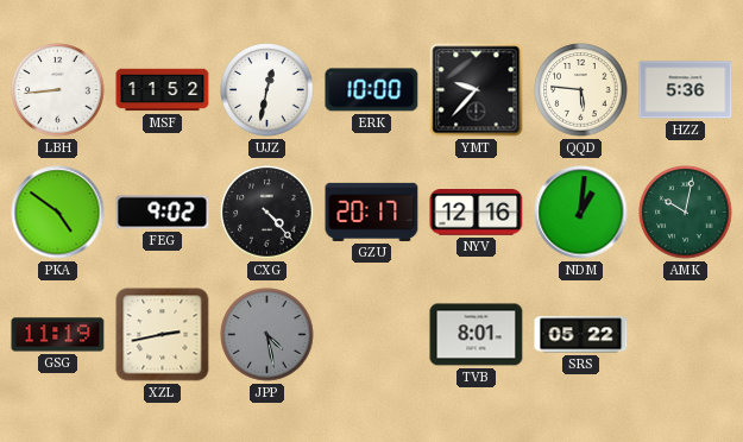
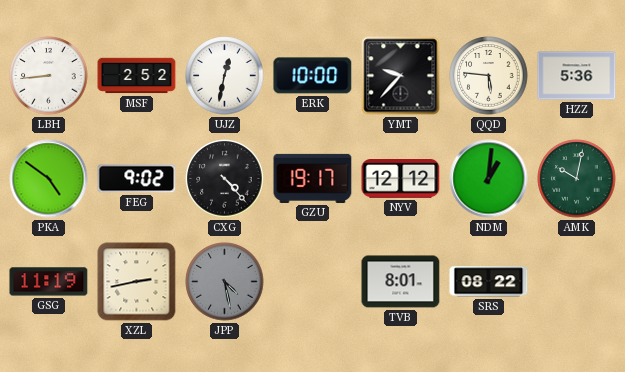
MSF: 11:52 -> 2:52
GZU: 20:17 -> 19:17
NYV: 12:16 -> 12:12
SRS: 05:22 -> 08:22
